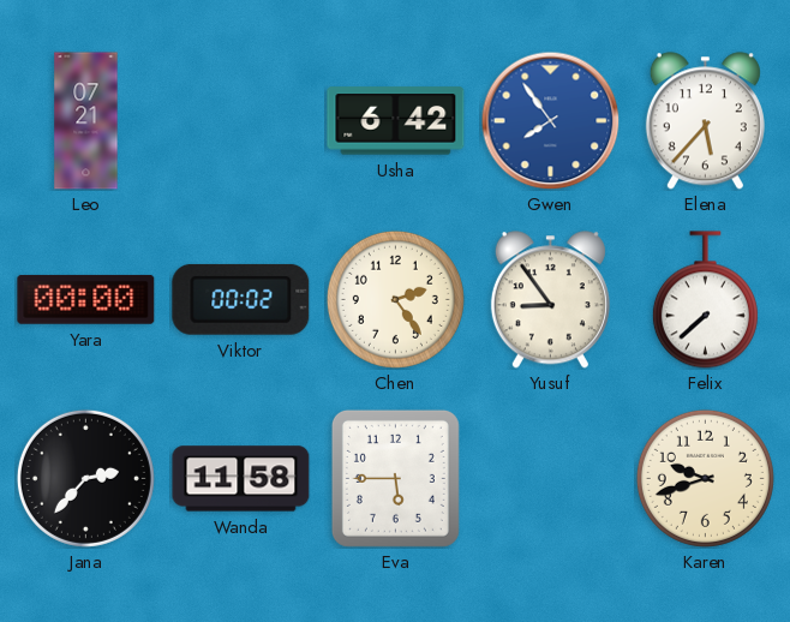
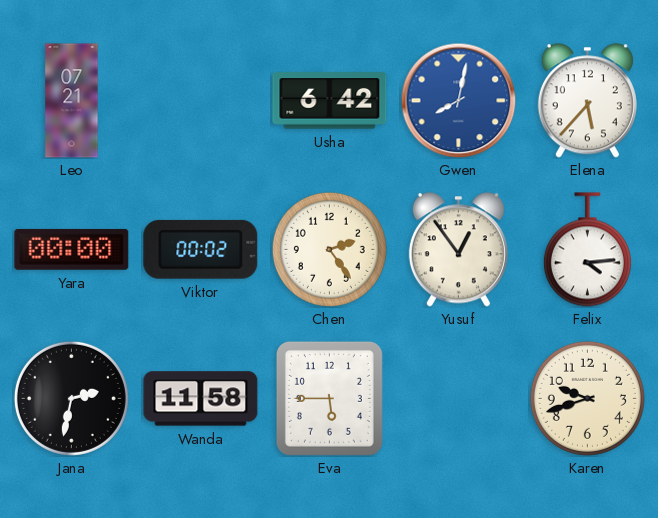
Gwen: 7:54 -> 8:02
Yusuf: 8:54 -> 12:54
Felix: 7:38 -> 4:14
Jana: 2:37 -> 2:32
